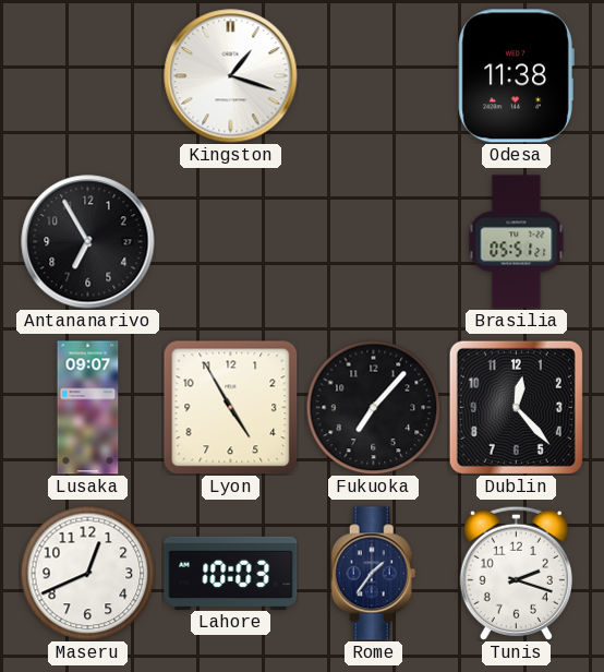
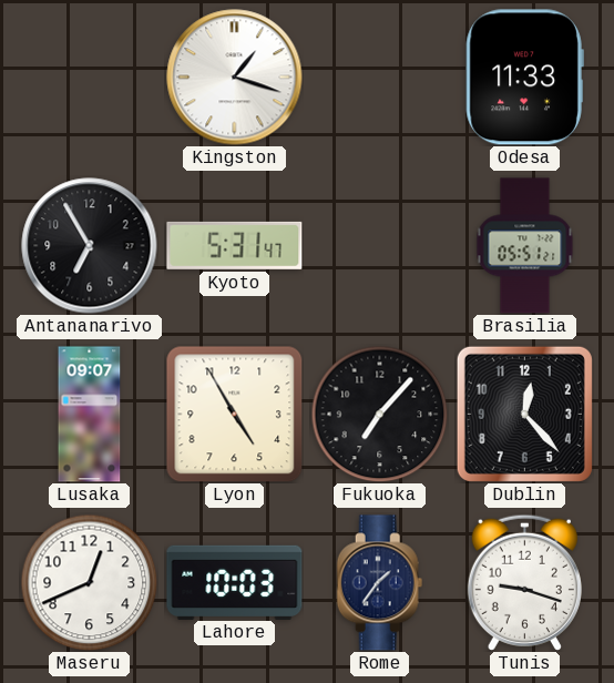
Odesa: 11:38 -> 11:33
Kyoto: none -> 5:31
Tunis: 2:18 -> 9:18
